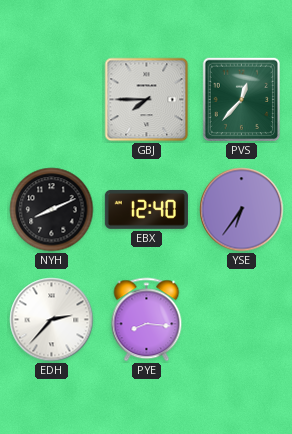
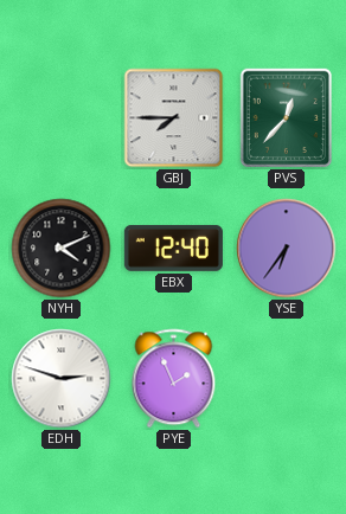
NYH: 8:11 -> 4:11
EDH: 2:37 -> 2:48
PYE: 8:16 -> 1:56
